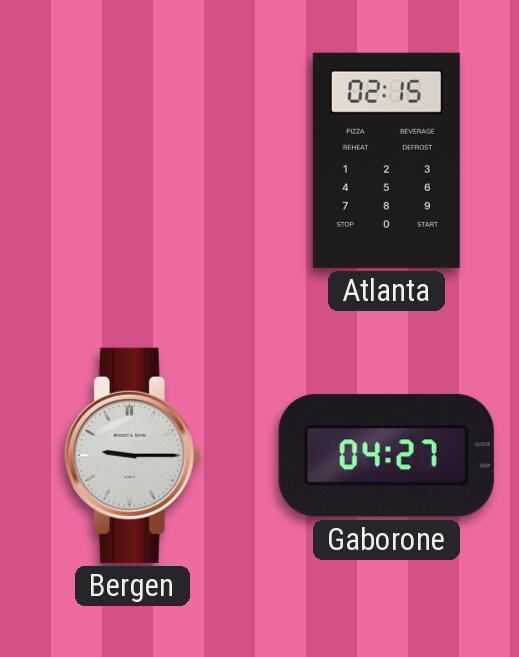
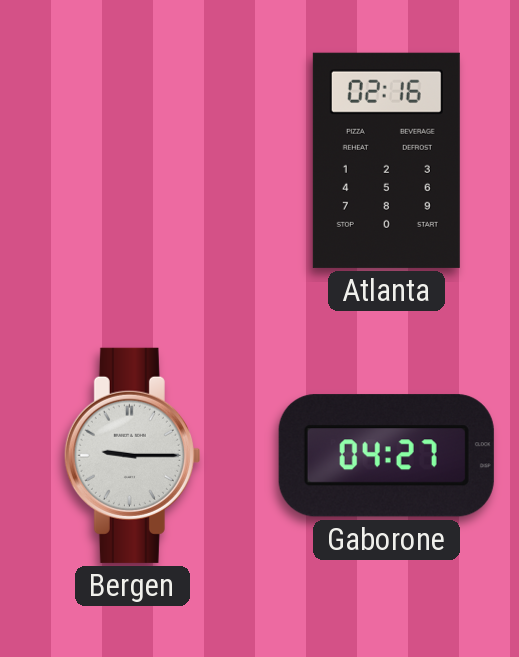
Atlanta: 02:15 -> 02:16
